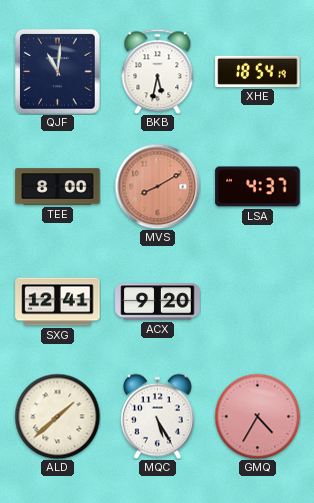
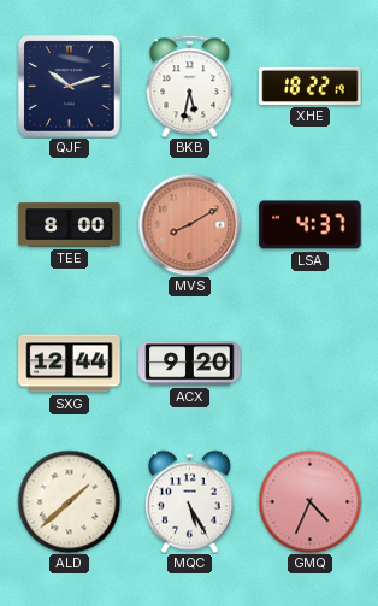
QJF: 11:01 -> 10:12
XHE: 18:54 -> 18:22
SXG: 12:41 -> 12:44
GMQ: 4:35 -> 4:34
